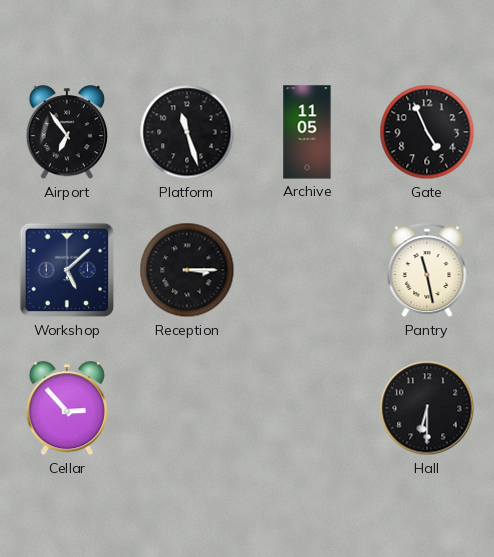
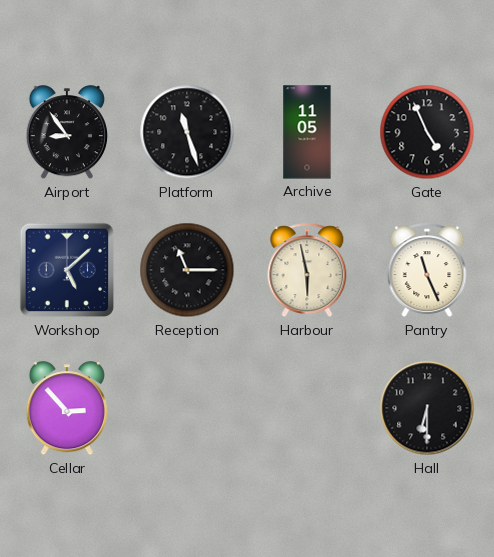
Airport: 6:54 -> 8:54
Reception: 3:15 -> 11:15
Harbour: none -> 5:58
Pantry: 11:28 -> 11:26
